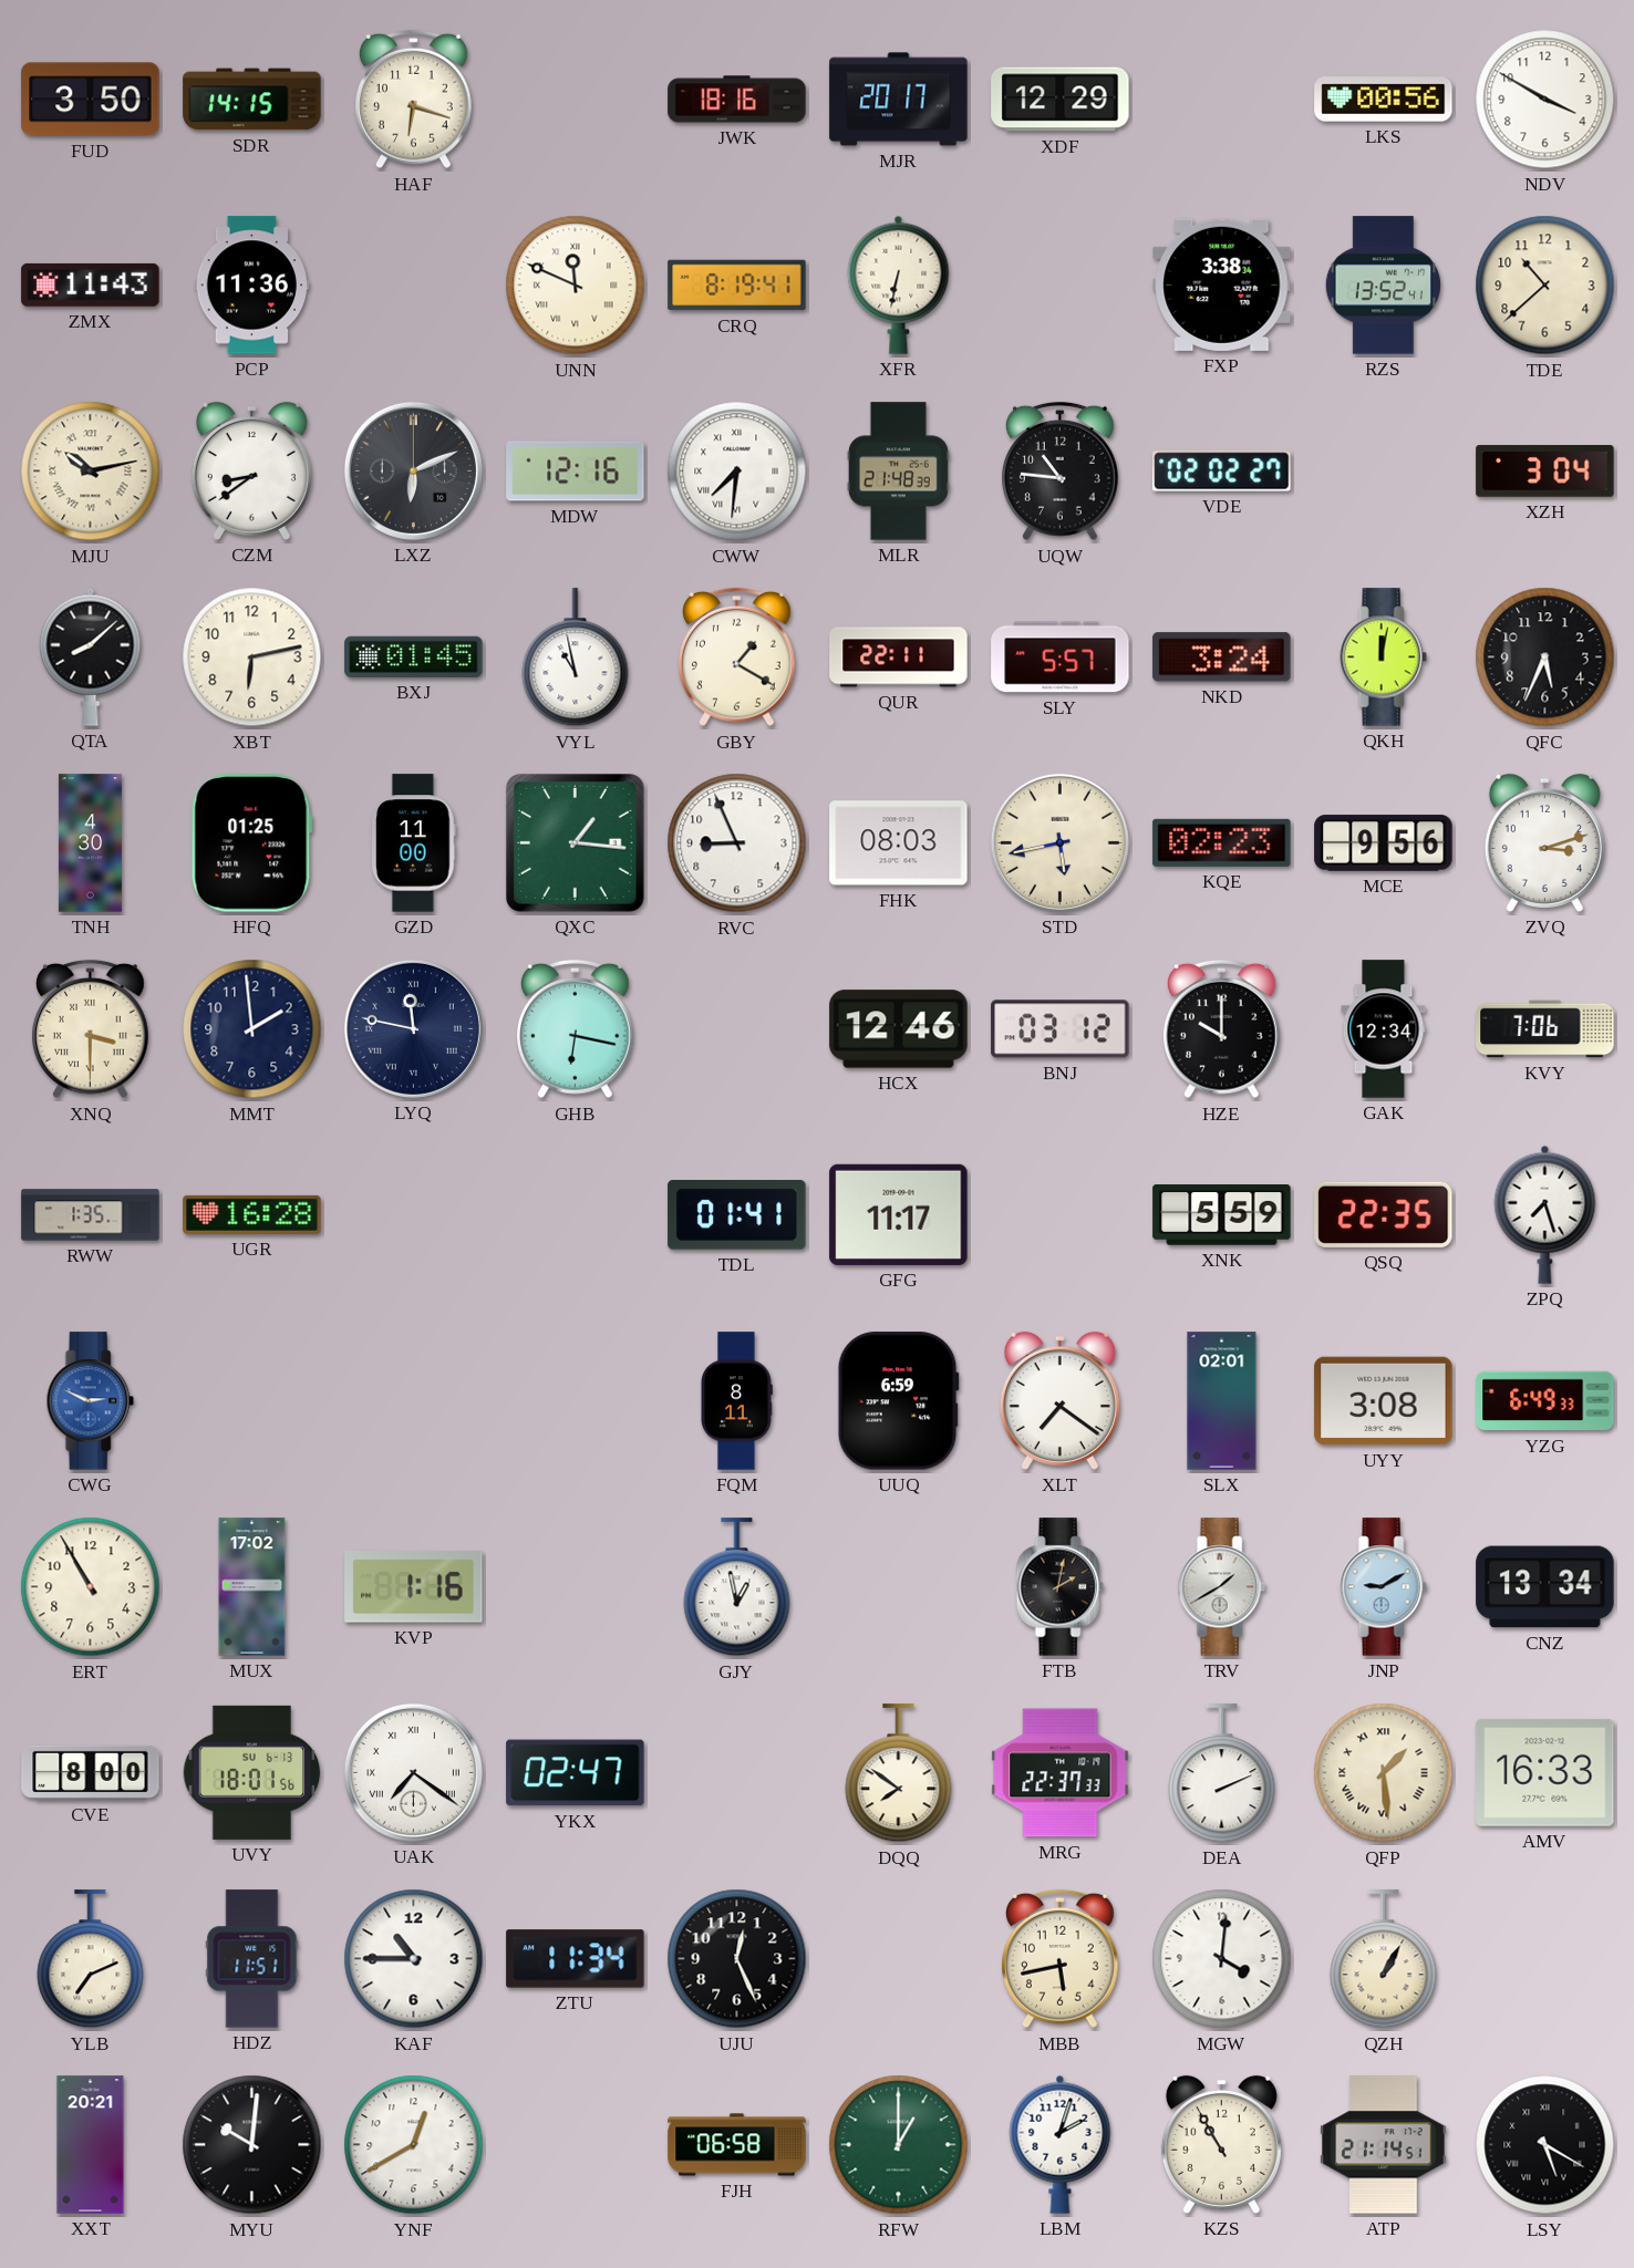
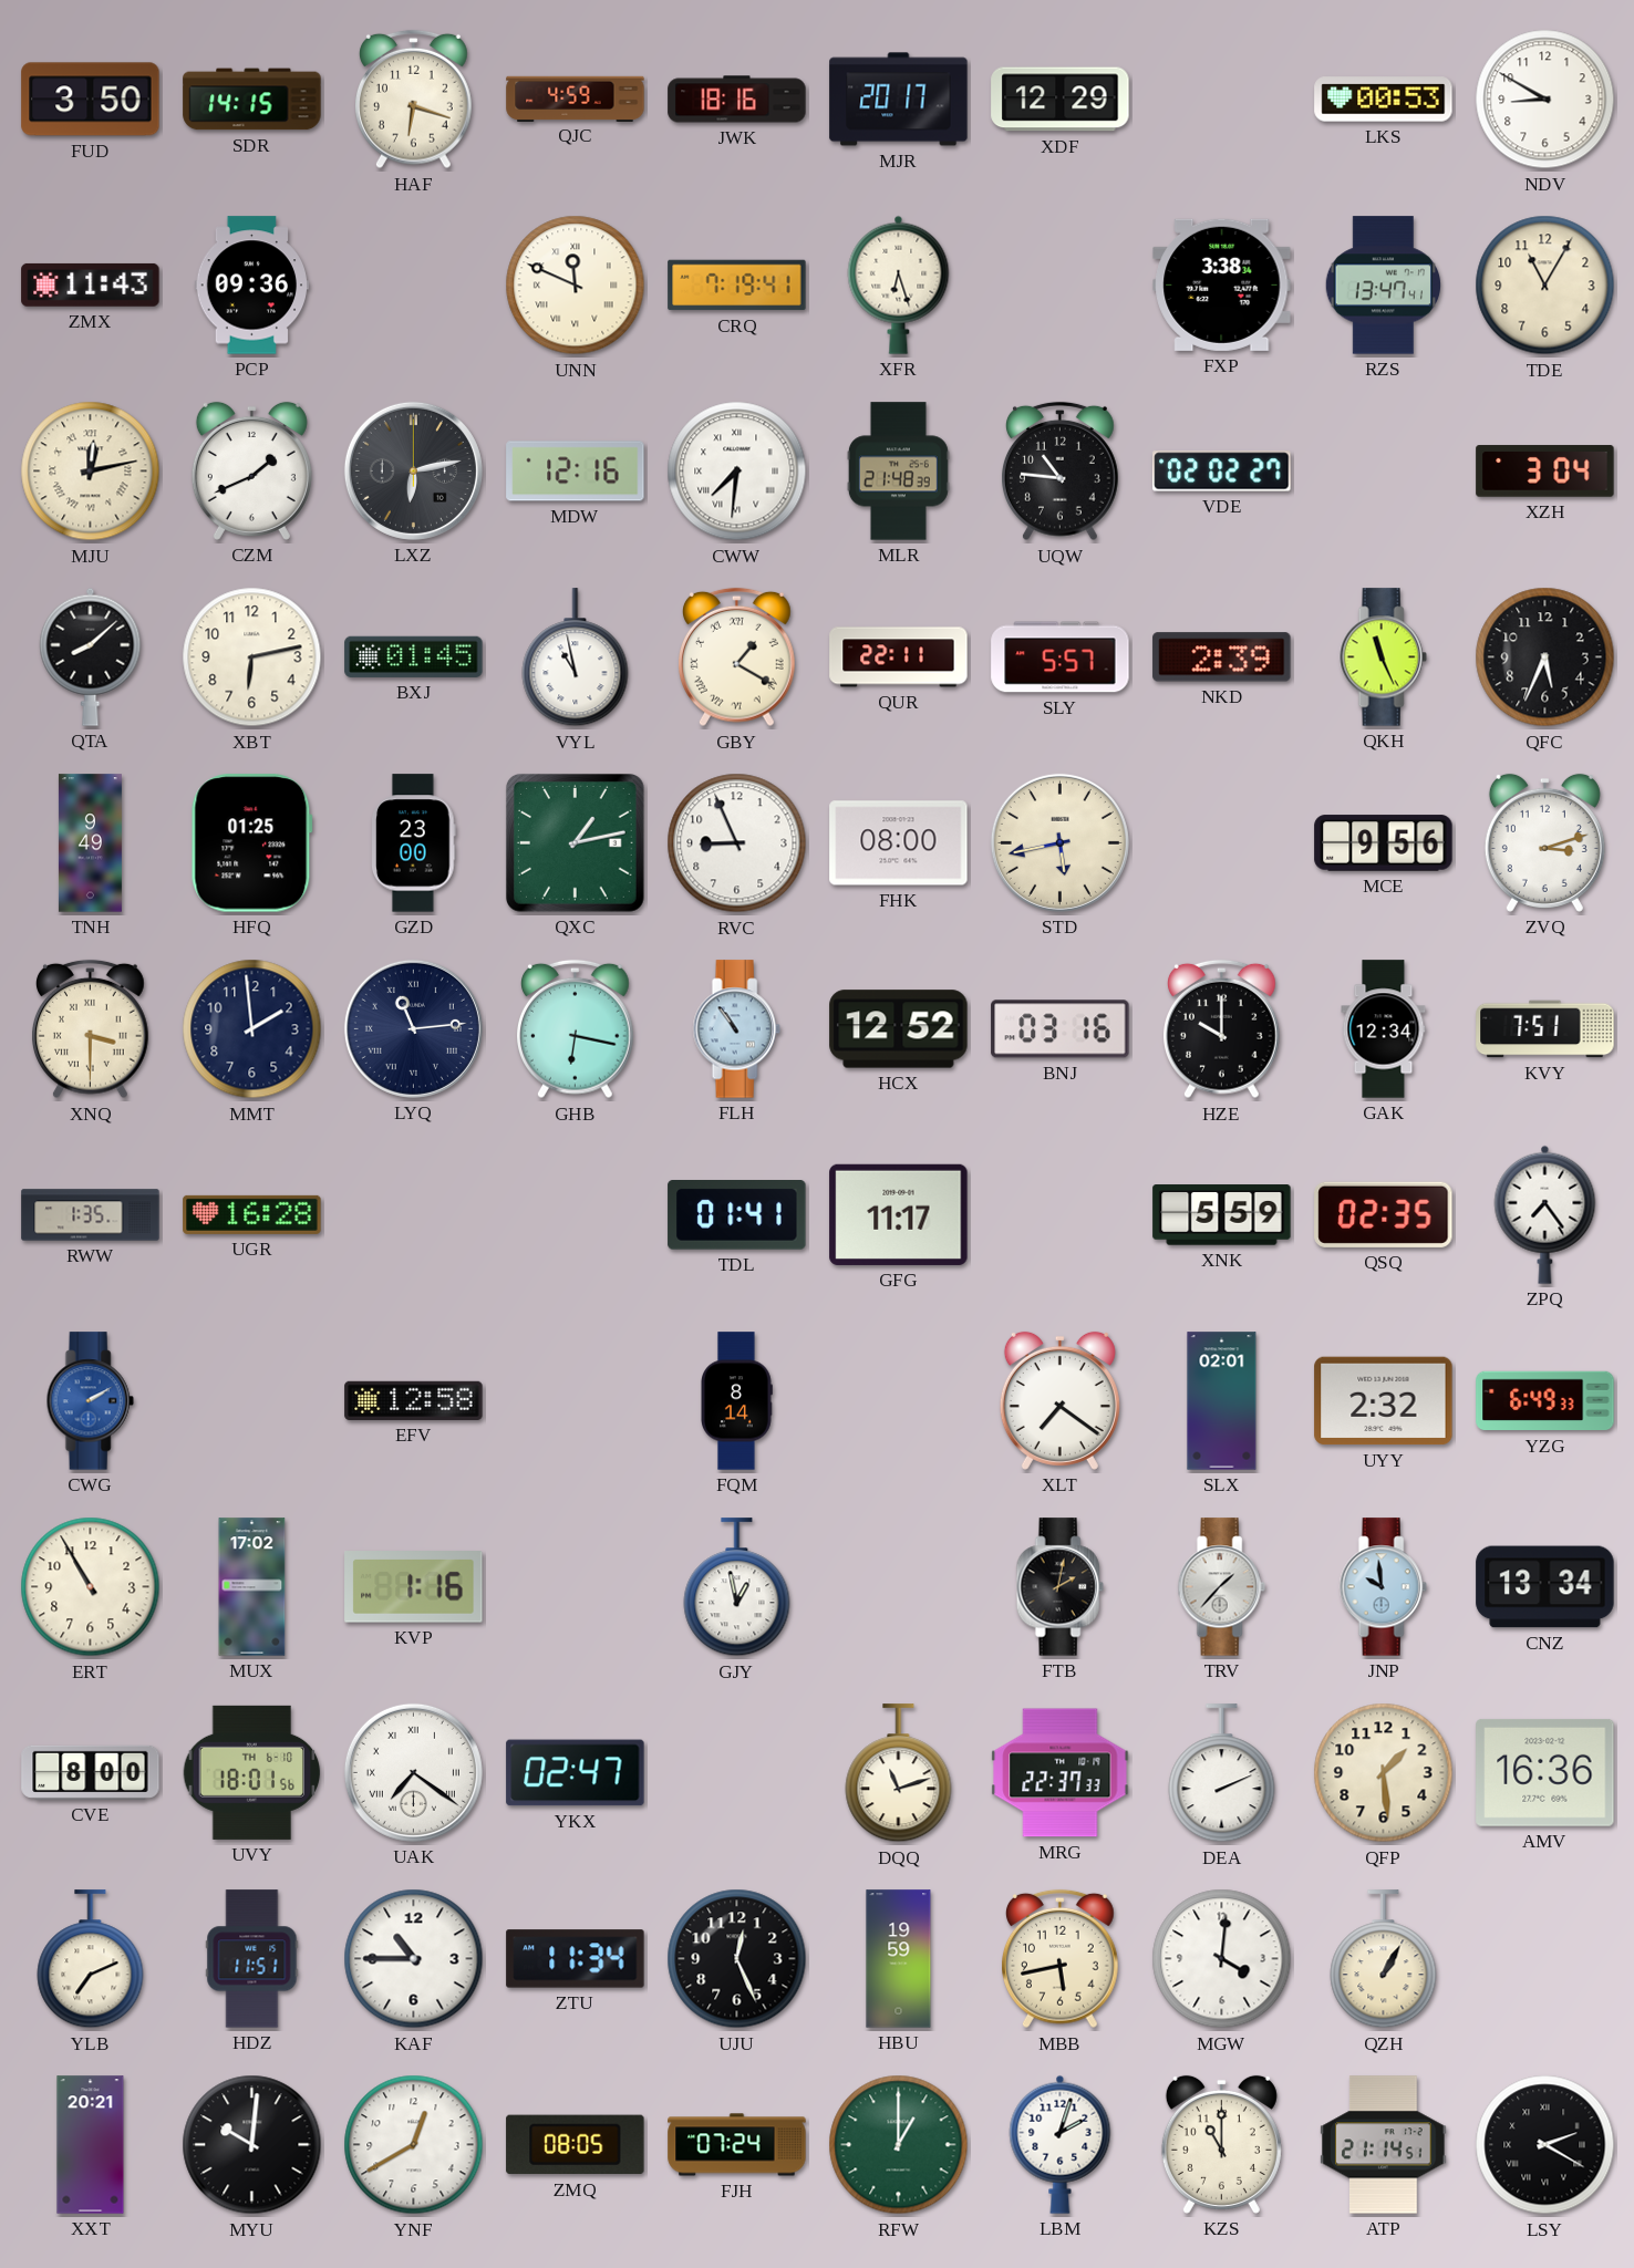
QJC: none -> 4:59
LKS: 00:56 -> 00:53
NDV: 3:50 -> 8:50
PCP: 11:36 -> 09:36
CRQ: 8:19 -> 7:19
XFR: 6:32 -> 6:27
RZS: 13:52 -> 13:47
TDE: 10:38 -> 11:05
MJU: 10:13 -> 12:13
CZM: 8:39 -> 1:41
LXZ: 6:11 -> 6:13
GBY numerals: Arabic -> Roman
NKD: 3:24 -> 2:39
QKH: 12:02 -> 11:26
TNH: 4:30 -> 9:49
GZD: 11:00 -> 23:00
QXC: 1:16 -> 1:13
FHK: 08:03 -> 08:00
KQE: 02:23 -> none
LYQ: 11:47 -> 11:14
FLH: none -> 10:54
HCX: 12:46 -> 12:52
BNJ: 03:12 -> 03:16
KVY: 7:06 -> 7:51
QSQ: 22:35 -> 02:35
ZPQ: 7:27 -> 7:24
CWG: 2:49 -> 2:10
EFV: none -> 12:58
FQM: 8:11 -> 8:14
UUQ: 6:59 -> none
UYY: 3:08 -> 2:32
TRV: 1:40 -> 1:37
JNP: 9:10 -> 9:59
UVY date: SU 6-13 -> TH 6-10
DQQ: 7:51 -> 11:12
QFP numerals: Roman -> Arabic
AMV: 16:33 -> 16:36
HBU: none -> 19:59
ZMQ: none -> 08:05
FJH: 06:58 -> 07:24
KZS: 10:55 -> 11:00
LSY: 5:20 -> 2:20
